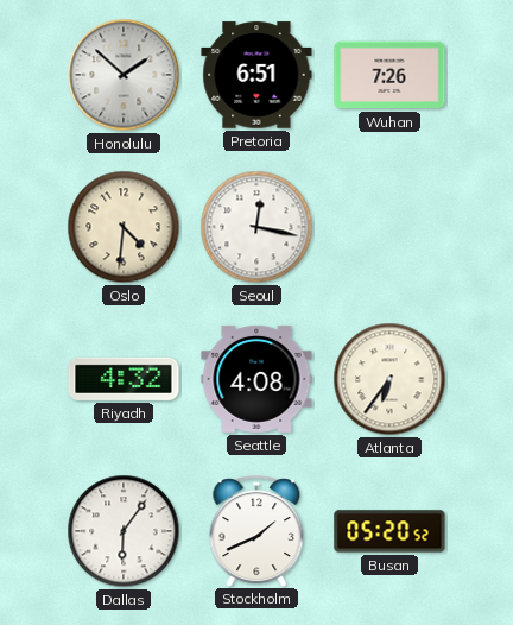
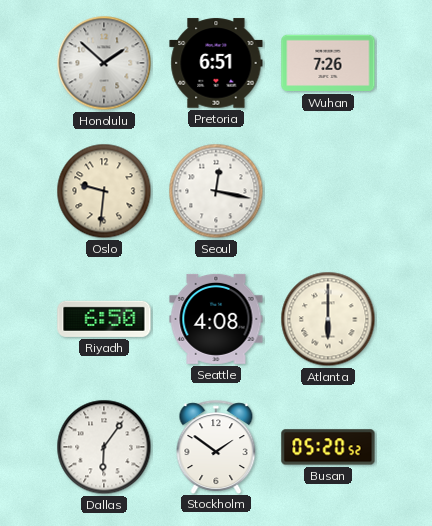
Oslo: 4:31 -> 9:31
Riyadh: 4:32 -> 6:50
Atlanta: 6:36 -> 6:00
Stockholm: 1:41 -> 1:51
